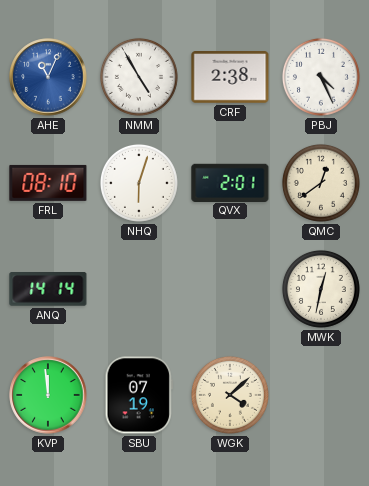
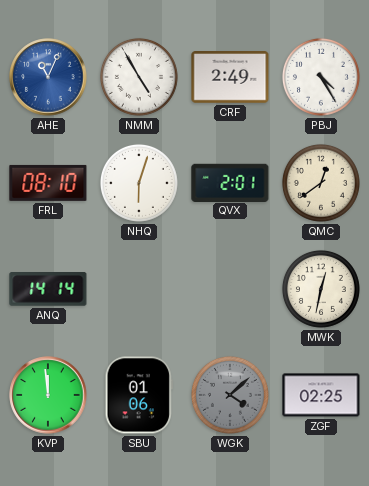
CRF: 2:38 -> 2:49
PBJ: 4:26 -> 4:25
SBU: 07:19 -> 01:06
WGK dial: cream -> grey
ZGF: none -> 02:25
